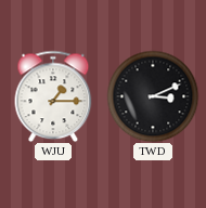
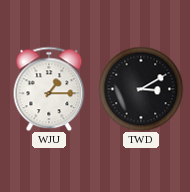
TWD: 3:11 -> 3:10
